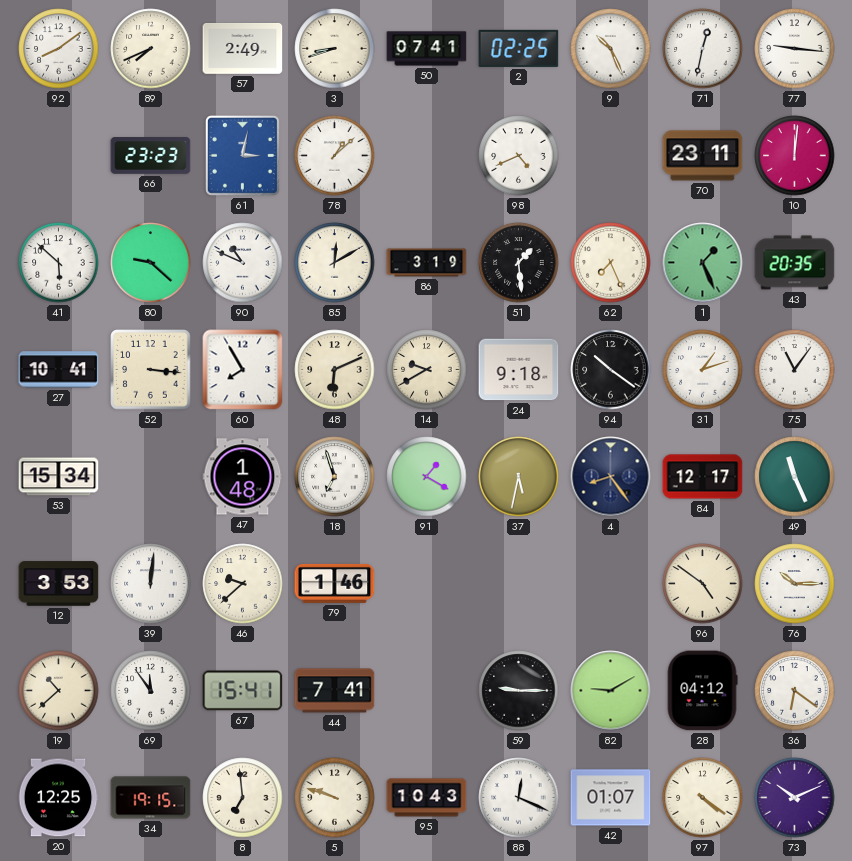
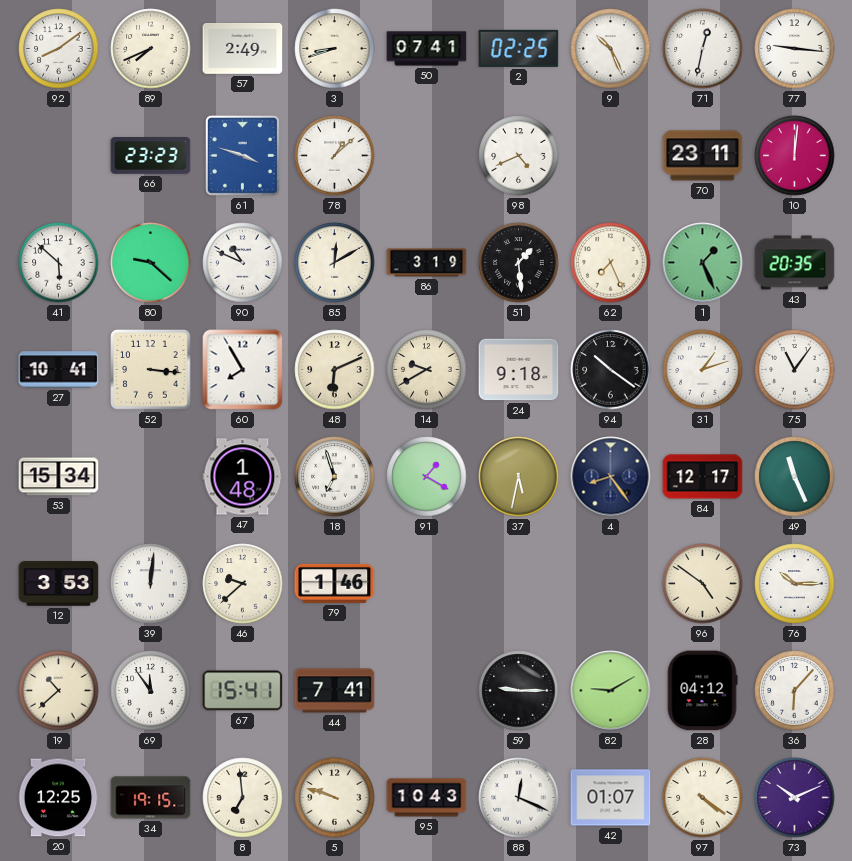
61: 3:02 -> 3:48
36: 6:21 -> 6:07
